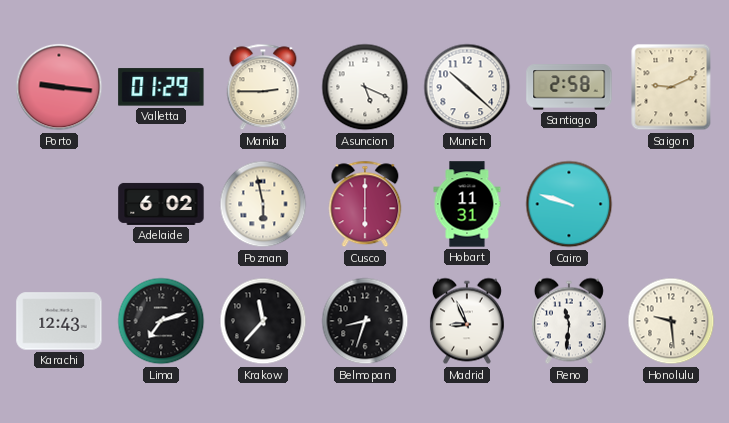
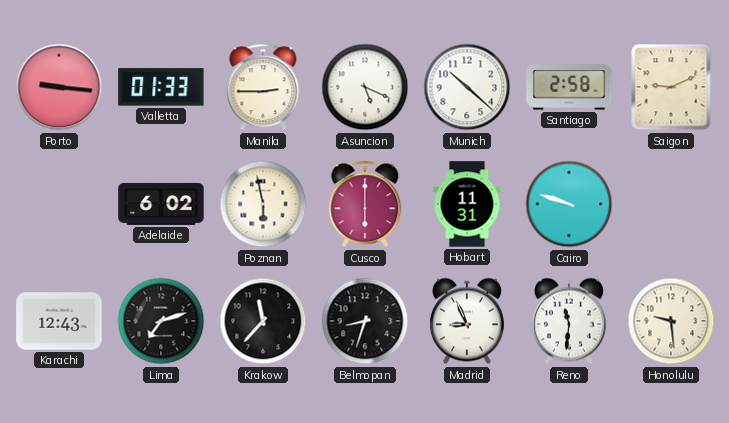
Valletta: 01:29 -> 01:33
